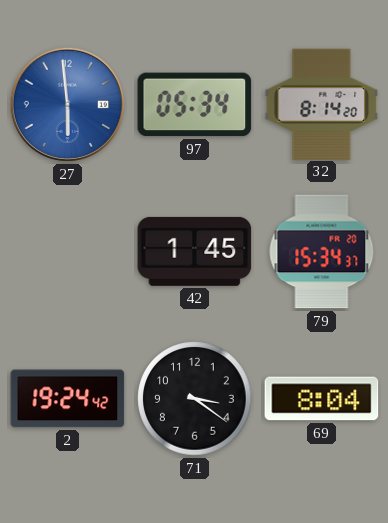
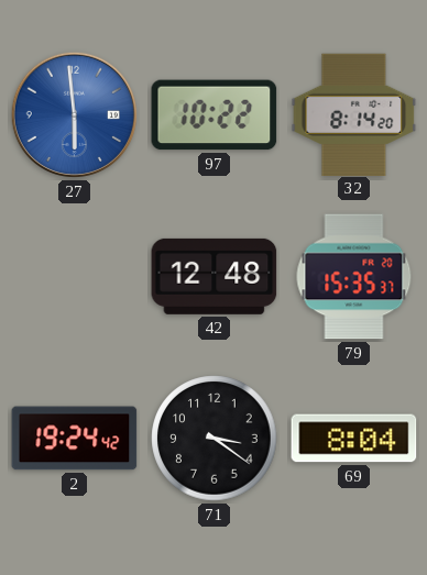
97: 05:34 -> 10:22
42: 1:45 -> 12:48
79: 15:34 -> 15:35
